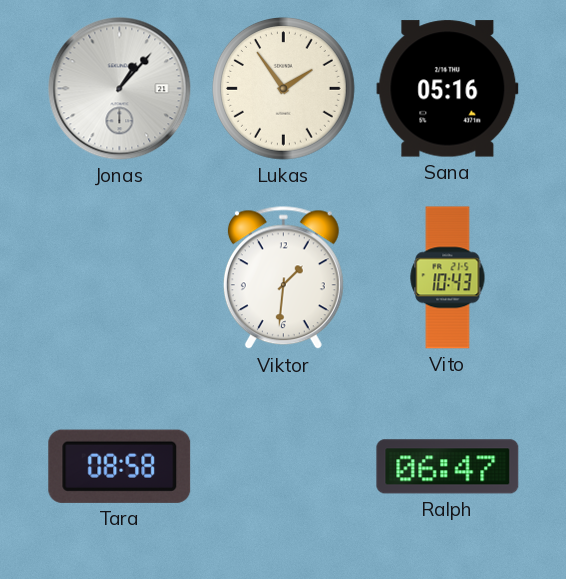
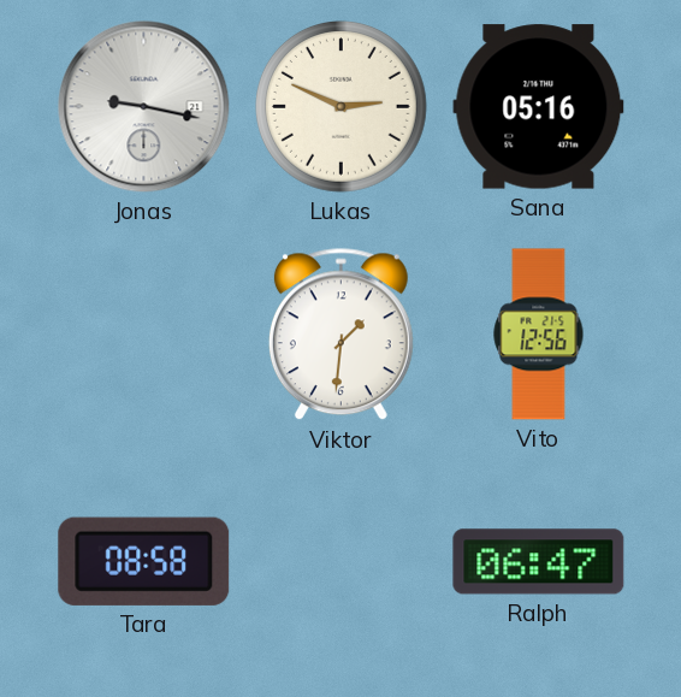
Jonas: 1:07 -> 9:17
Lukas: 1:54 -> 2:49
Vito: 10:43 -> 12:56
